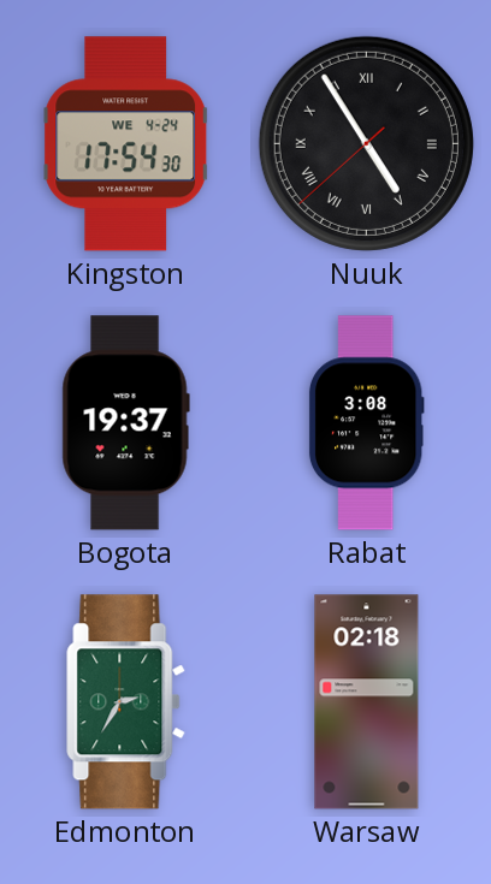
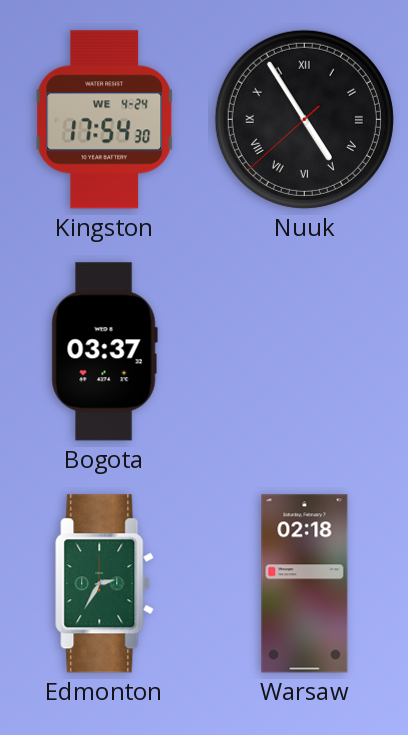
Bogota: 19:37 -> 03:37
Rabat: 3:08 -> none
